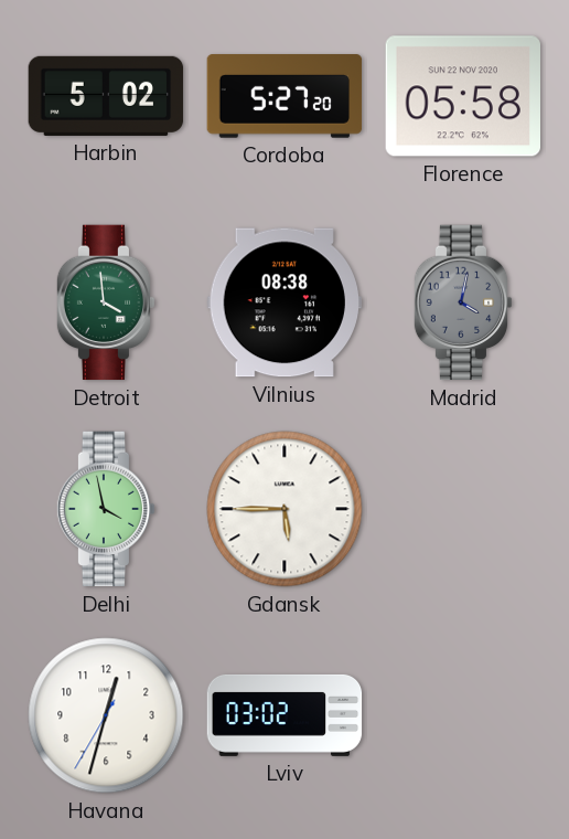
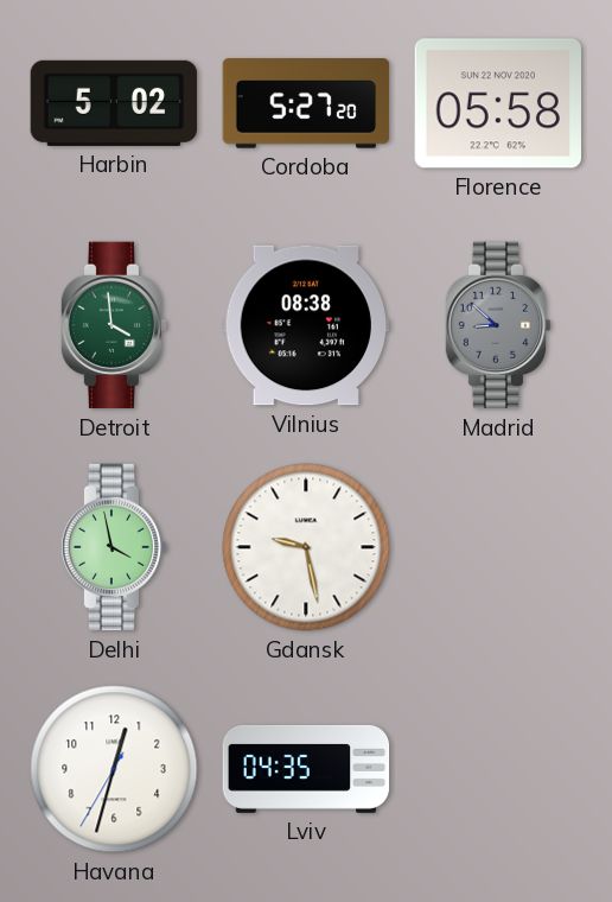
Madrid: 4:02 -> 8:52
Gdansk: 5:45 -> 9:28
Lviv: 03:02 -> 04:35
